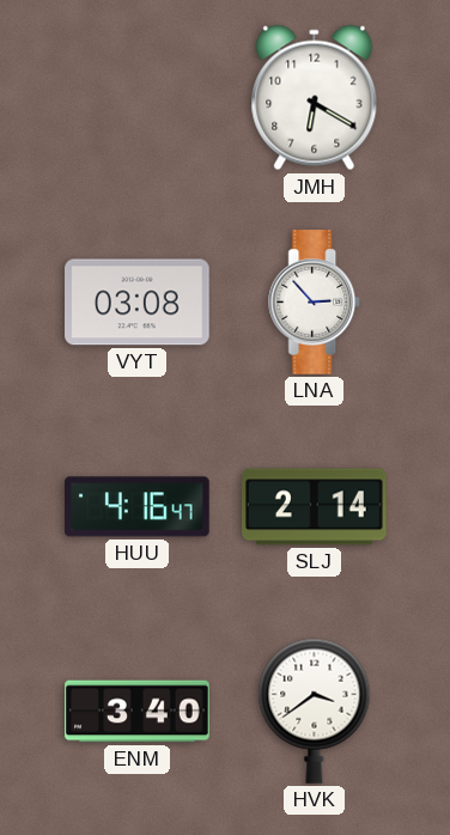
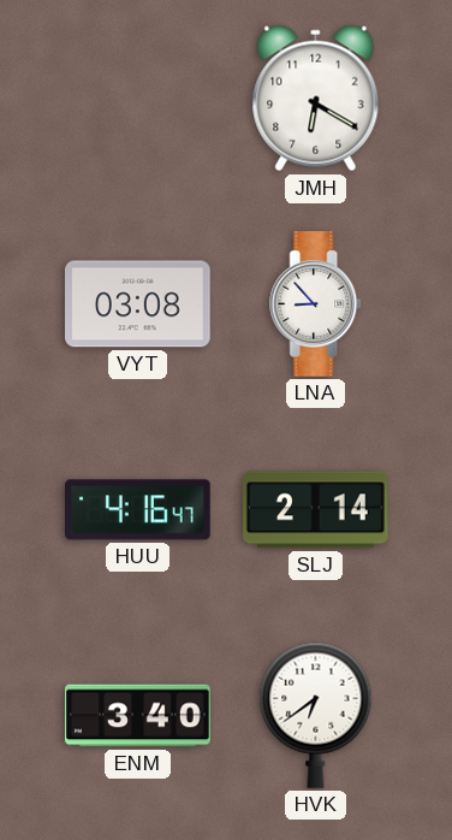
LNA: 2:53 -> 8:53
HVK: 3:39 -> 6:39
